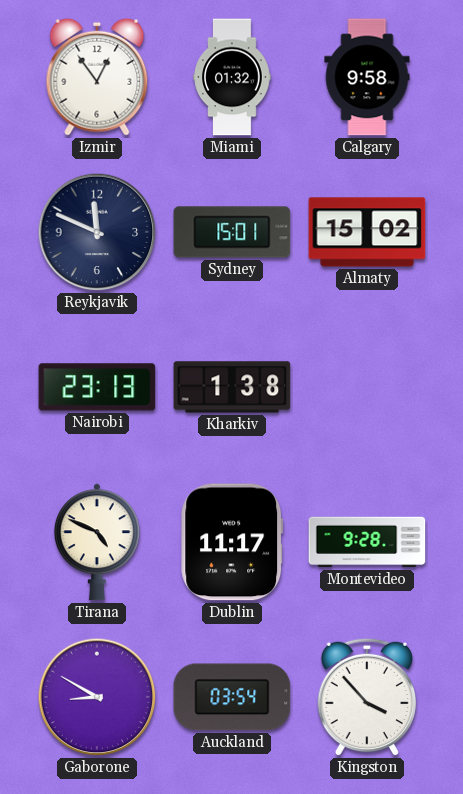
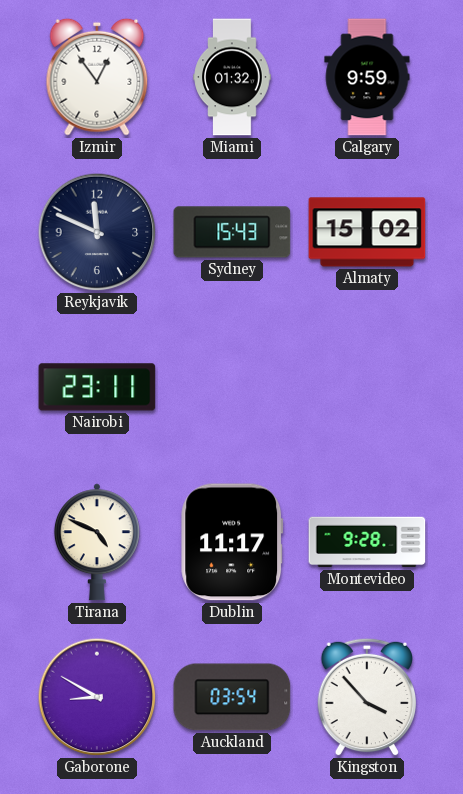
Calgary: 9:58 -> 9:59
Sydney: 15:01 -> 15:43
Nairobi: 23:13 -> 23:11
Kharkiv: 1:38 -> none
